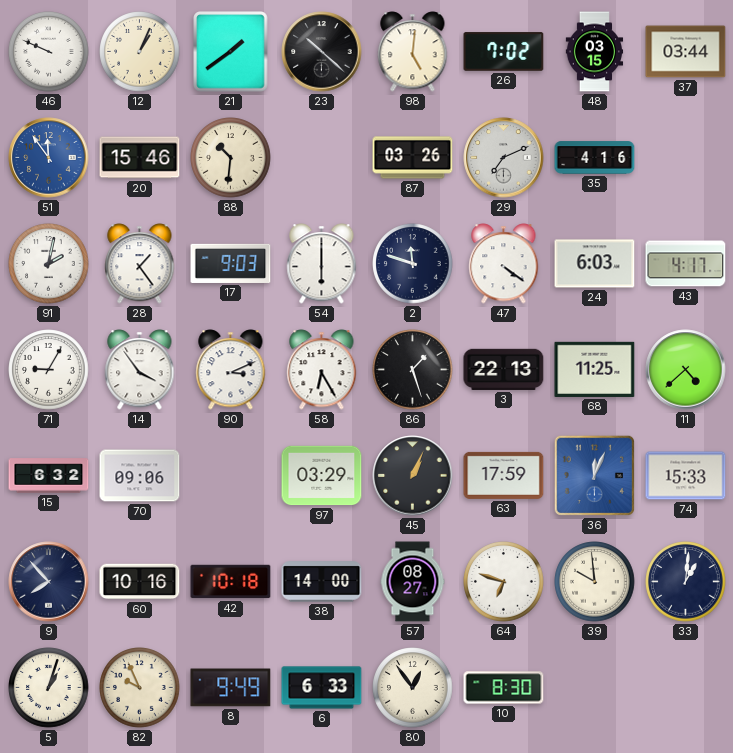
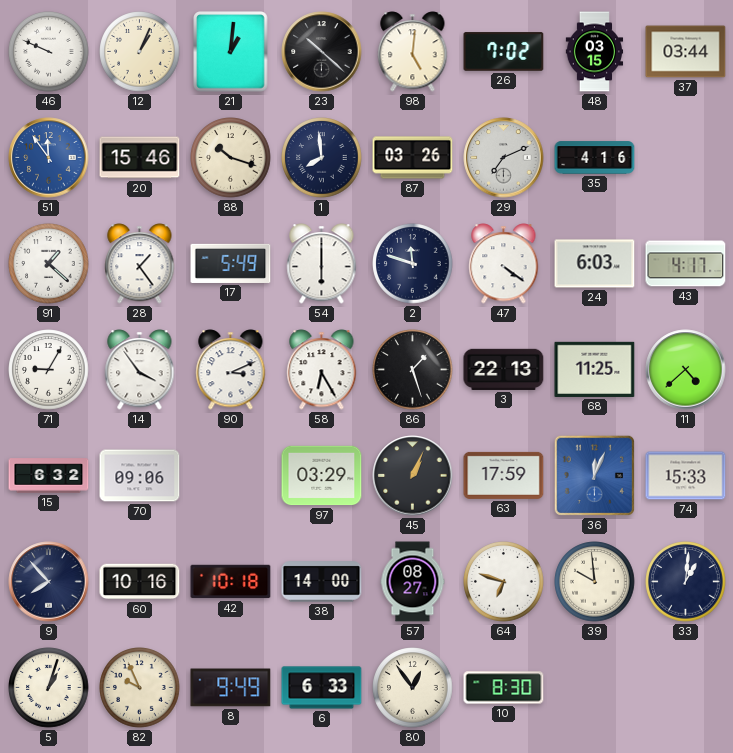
21: 1:39 -> 1:01
88: 10:31 -> 10:18
1: none -> 7:59
91: 2:02 -> 1:22
17: 9:03 -> 5:49
